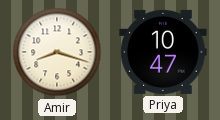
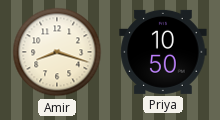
Priya: 10:47 -> 10:50
